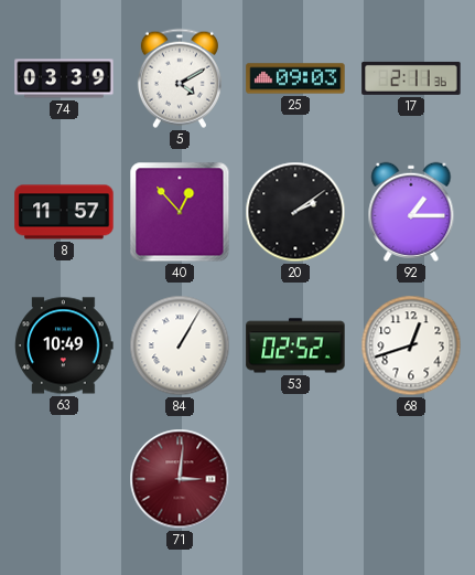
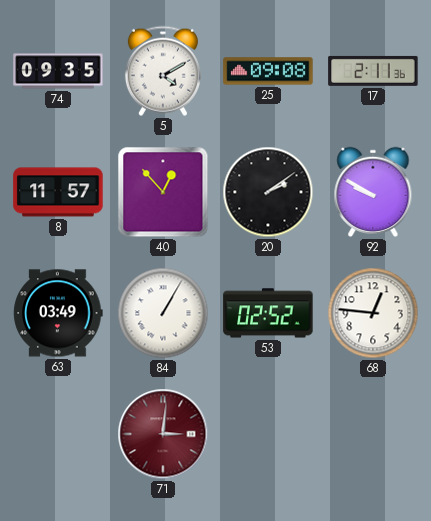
74: 03:39 -> 09:35
25: 09:03 -> 09:08
92: 1:15 -> 9:50
63: 10:49 -> 03:49
68: 12:42 -> 12:46
